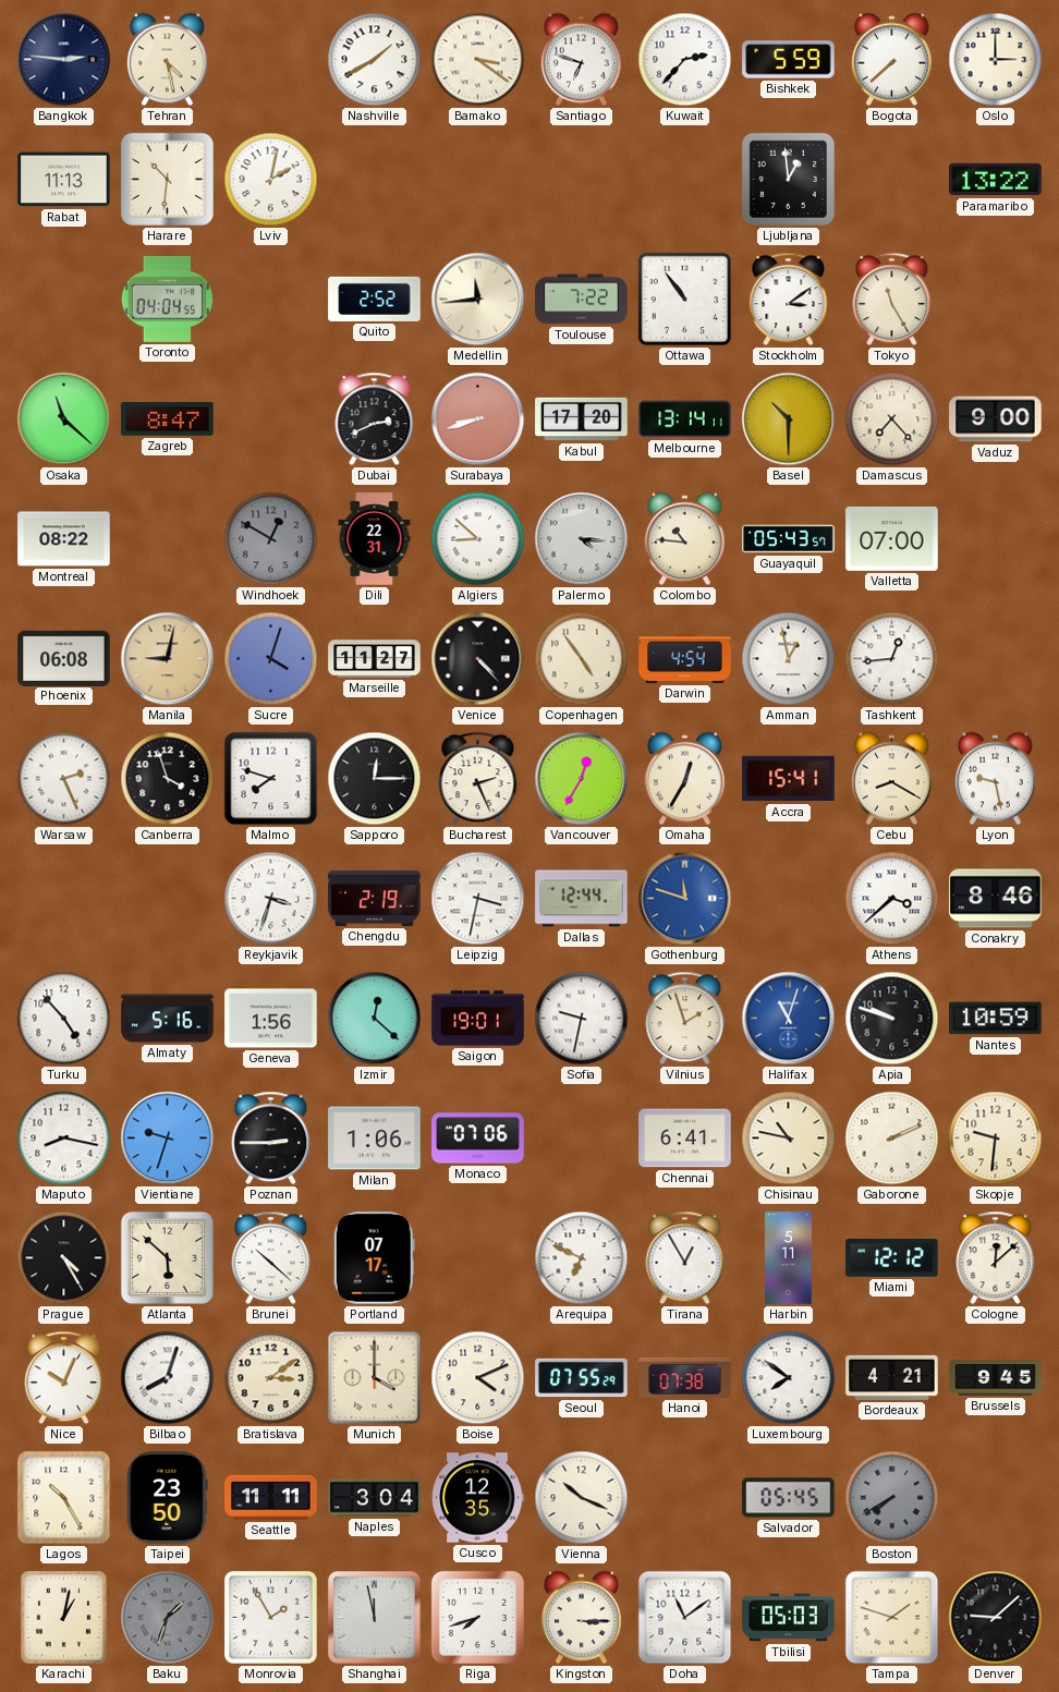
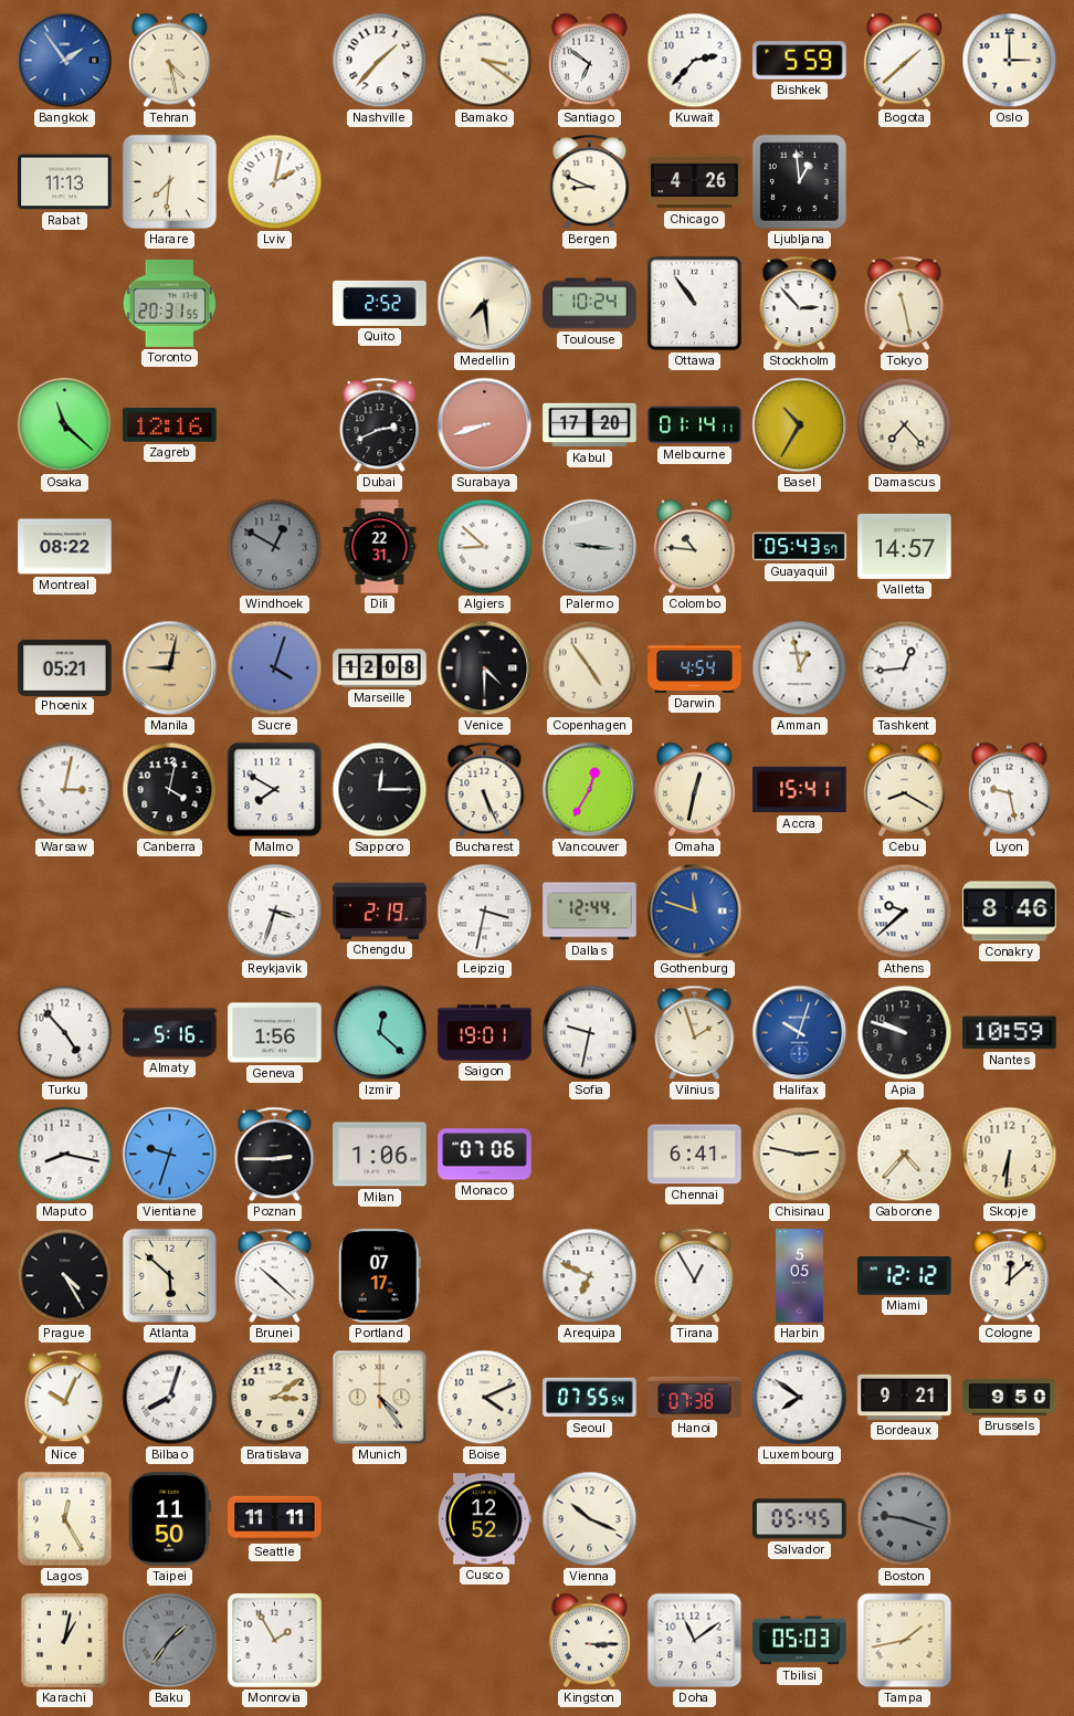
Bangkok: 2:46 -> 1:54
Bangkok dial: navy -> blue
Nashville: 1:40 -> 1:37
Santiago: 6:48 -> 6:51
Bogota: 7:38 -> 1:38
Harare: 10:31 -> 7:31
Bergen: none -> 8:49
Chicago: none -> 4:26
Paramaribo: 13:22 -> none
Toronto: 04:04 -> 20:31
Medellin: 11:44 -> 7:29
Toulouse: 7:22 -> 10:24
Stockholm: 3:09 -> 2:53
Tokyo: 11:25 -> 11:28
Zagreb: 8:47 -> 12:16
Melbourne: 13:14 -> 01:14
Basel: 10:30 -> 10:35
Vaduz: 9:00 -> none
Palermo: 4:16 -> 9:16
Valletta: 07:00 -> 14:57
Phoenix: 06:08 -> 05:21
Marseille: 11:27 -> 12:08
Venice: 4:23 -> 4:30
Warsaw: 2:26 -> 3:02
Canberra: 3:57 -> 4:02
Malmo: 7:48 -> 7:50
Bucharest: 2:26 -> 5:26
Omaha: 12:35 -> 12:32
Athens: 3:38 -> 9:38
Halifax: 11:03 -> 10:03
Chisinau: 10:47 -> 2:47
Gaborone: 2:11 -> 4:37
Skopje: 9:31 -> 6:31
Harbin: 5:11 -> 5:05
Munich: 4:00 -> 4:24
Seoul: 07:55:29 -> 07:55:54
Bordeaux: 4:21 -> 9:21
Brussels: 9:45 -> 9:50
Lagos: 10:25 -> 12:25
Taipei: 23:50 -> 11:50
Naples: 3:04 -> none
Cusco: 12:35 -> 12:52
Boston: 7:40 -> 9:18
Baku: 1:33 -> 1:36
Shanghai: 11:58 -> none
Riga: 7:42 -> none
Tampa: 1:48 -> 1:43
Denver: 9:08 -> none
